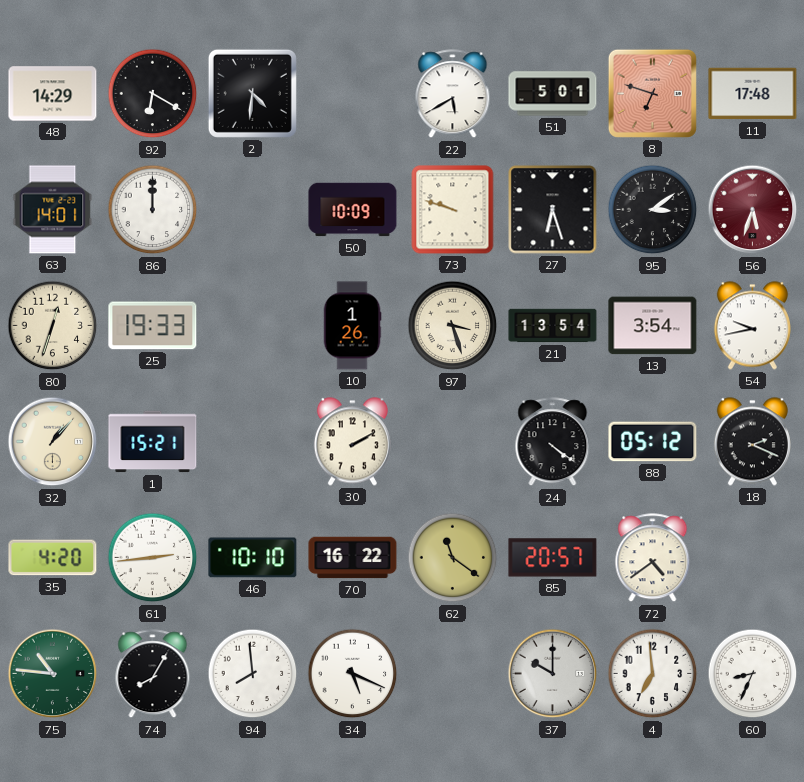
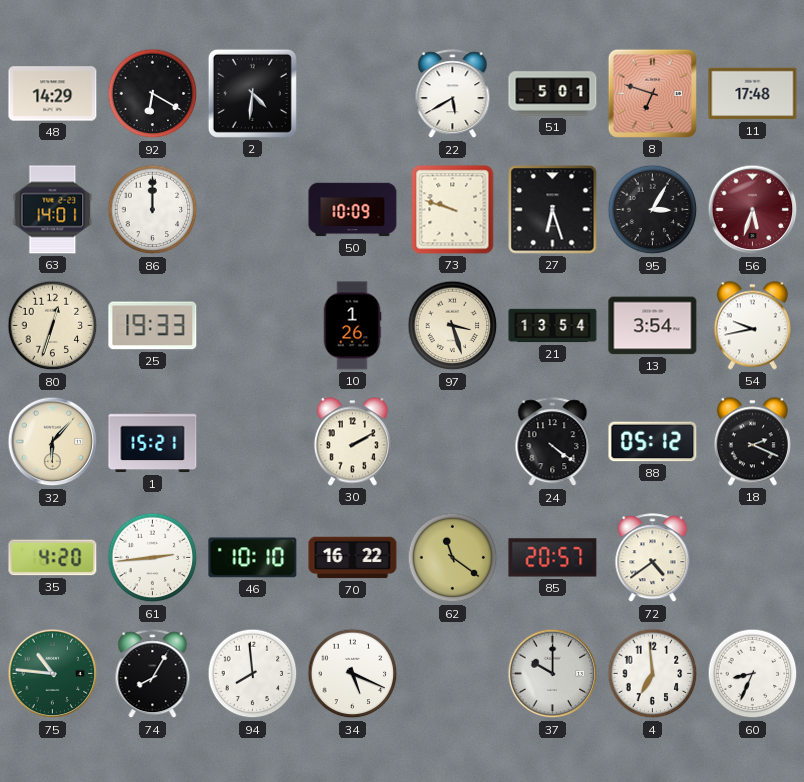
95: 3:09 -> 3:05
32: 1:07 -> 6:07
